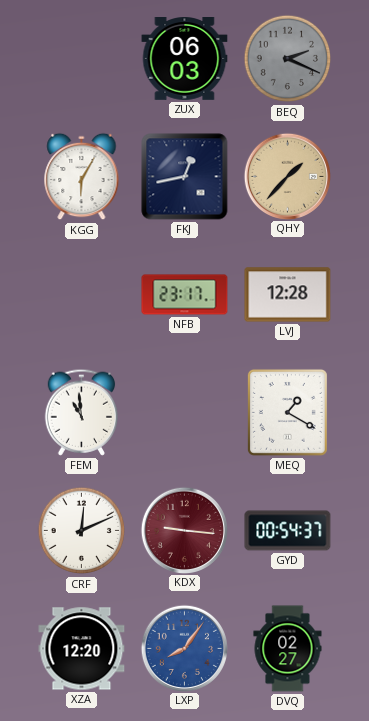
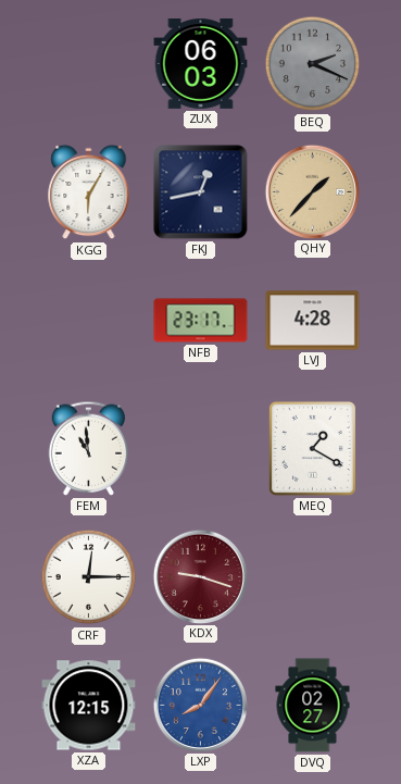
LVJ: 12:28 -> 4:28
CRF: 12:11 -> 12:15
KDX: 9:16 -> 9:18
GYD: 00:54 -> none
XZA: 12:20 -> 12:15
